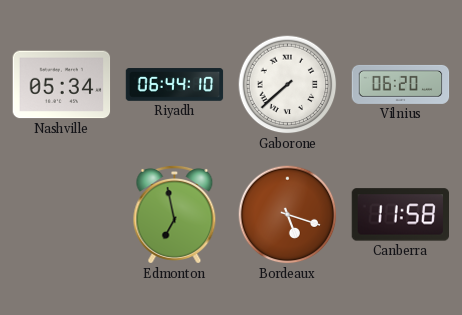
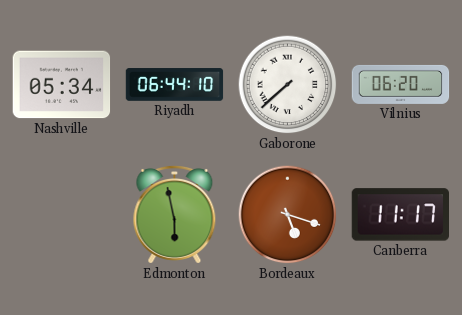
Edmonton: 6:58 -> 5:58
Canberra: 11:58 -> 11:17
